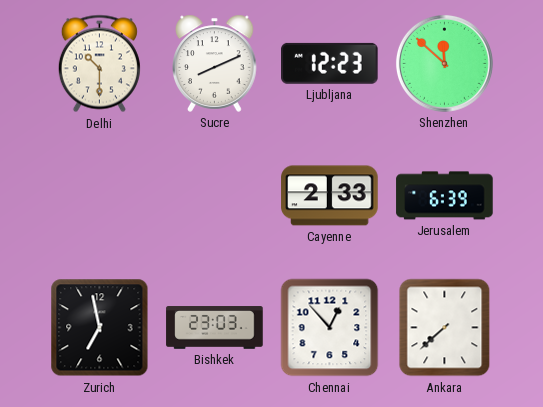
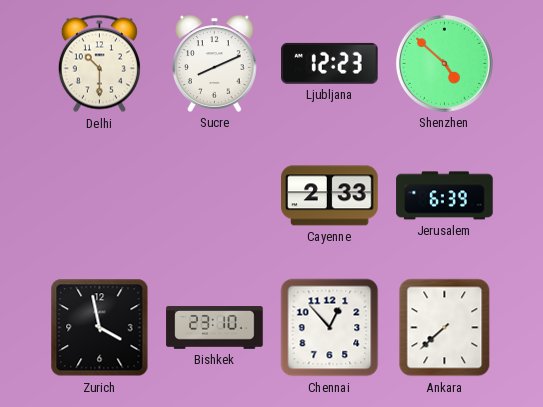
Shenzhen: 11:52 -> 4:52
Zurich: 6:58 -> 3:58
Bishkek: 23:03 -> 23:10
